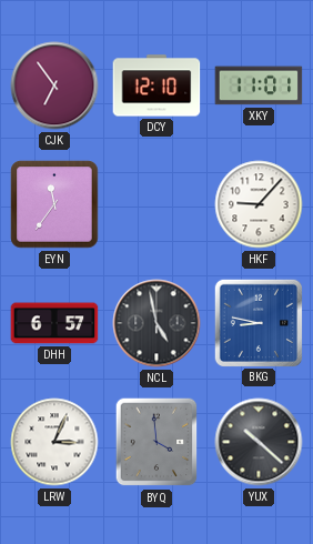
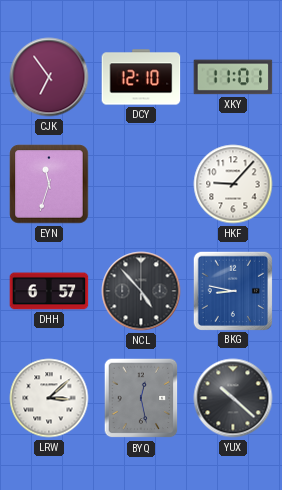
EYN: 11:36 -> 11:33
NCL: 4:58 -> 4:53
LRW: 3:04 -> 3:08
BYQ: 3:59 -> 12:28
